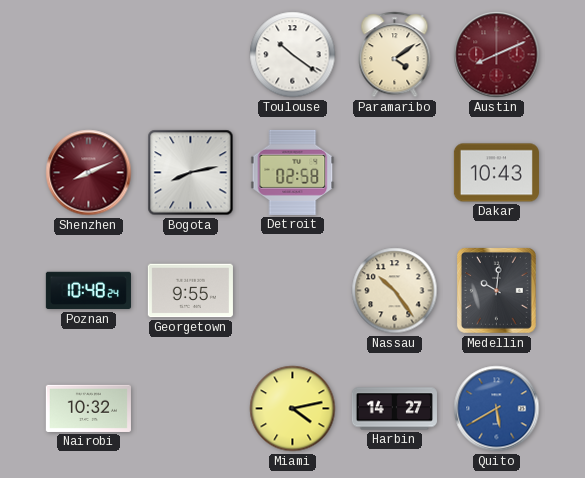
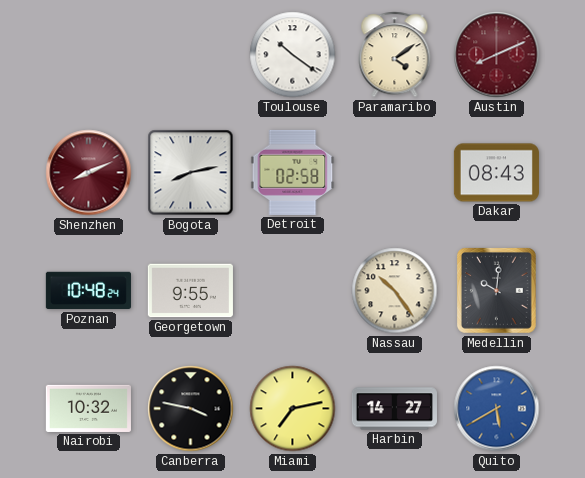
Dakar: 10:43 -> 08:43
Canberra: none -> 3:47
Miami: 4:13 -> 7:13
